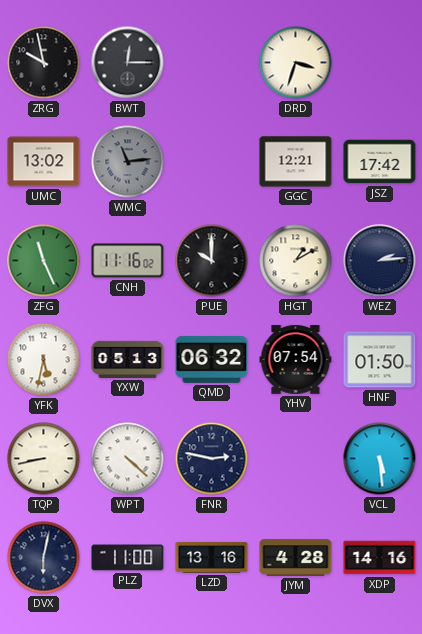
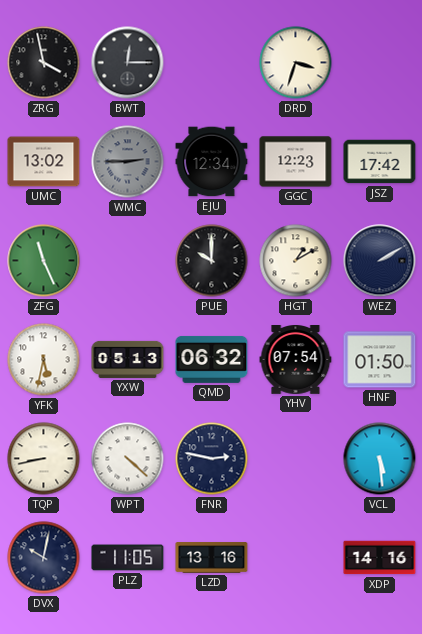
ZRG: 9:58 -> 3:58
WMC: 11:14 -> 2:45
EJU: none -> 12:34
GGC: 12:21 -> 12:23
CNH: 11:16 -> none
WEZ: 2:14 -> 2:10
DVX: 6:02 -> 10:02
PLZ: 11:00 -> 11:05
JYM: 4:28 -> none
